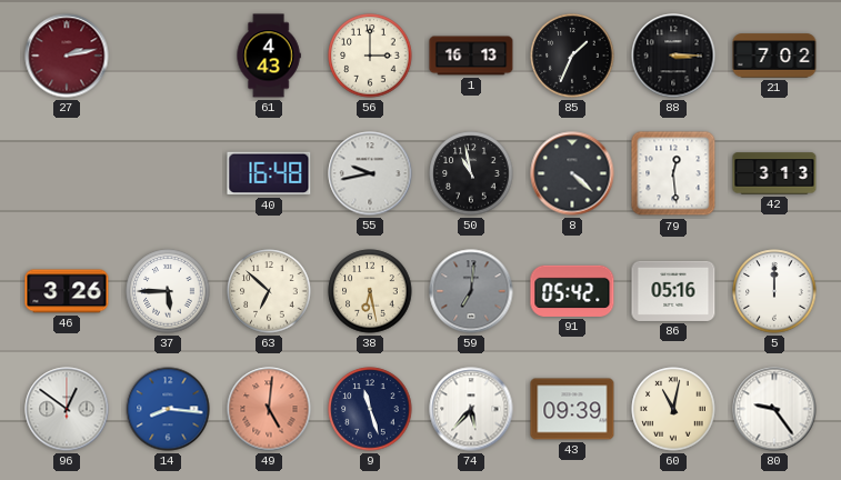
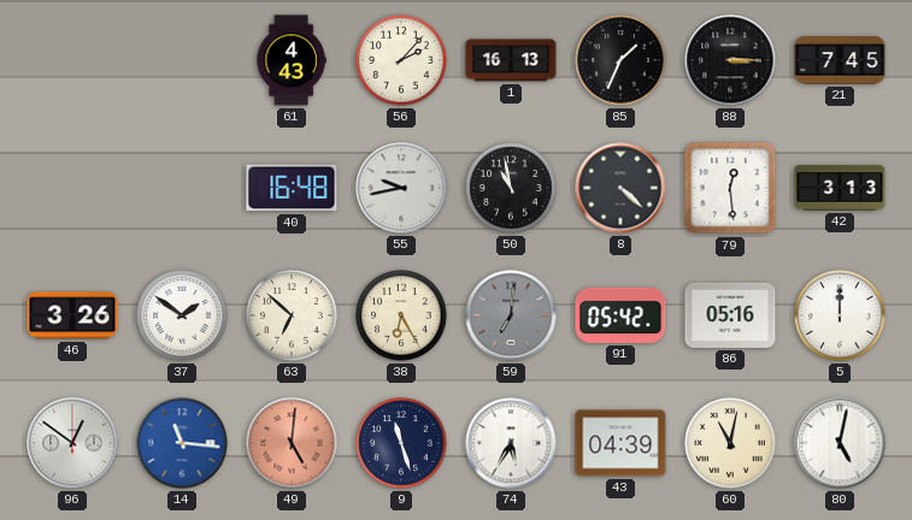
27: 2:13 -> none
56: 3:00 -> 2:07
21: 7:02 -> 7:45
37: 5:45 -> 1:51
38: 6:28 -> 6:25
14: 8:16 -> 11:16
74: 5:37 -> 5:35
43: 09:39 -> 04:39
80: 9:24 -> 5:02
